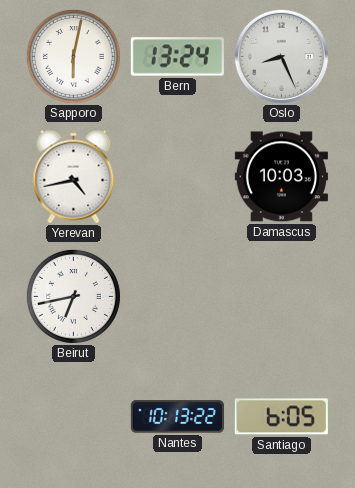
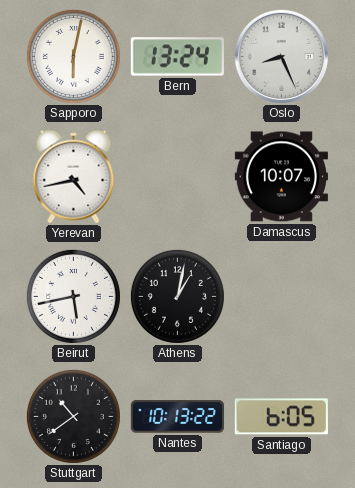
Damascus: 10:03 -> 10:07
Beirut: 6:43 -> 5:43
Athens: none -> 1:02
Stuttgart: none -> 10:39
